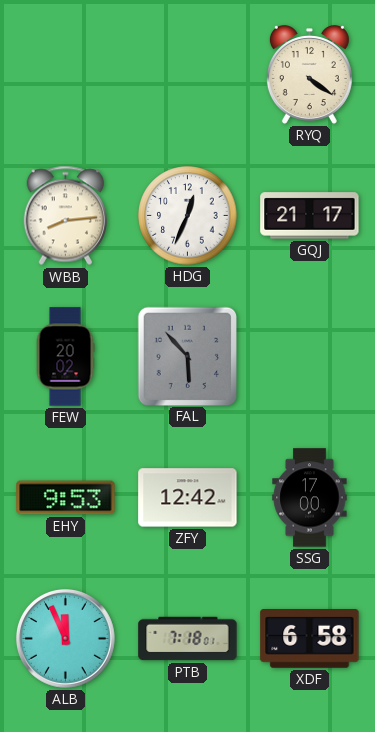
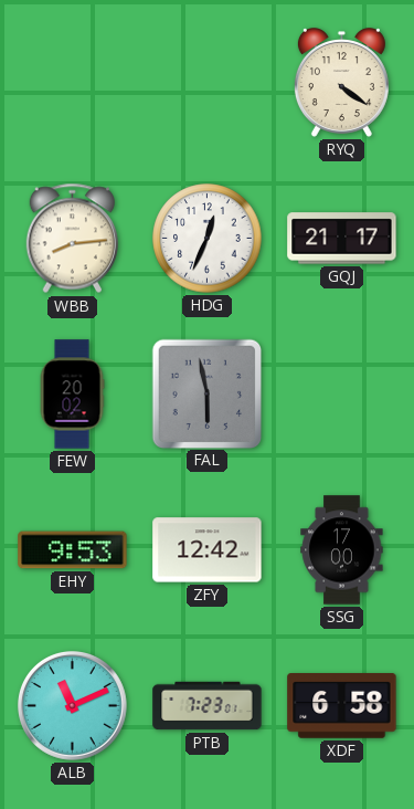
FAL: 5:53 -> 5:58
ALB: 11:56 -> 11:11
PTB: 7:18 -> 7:23
